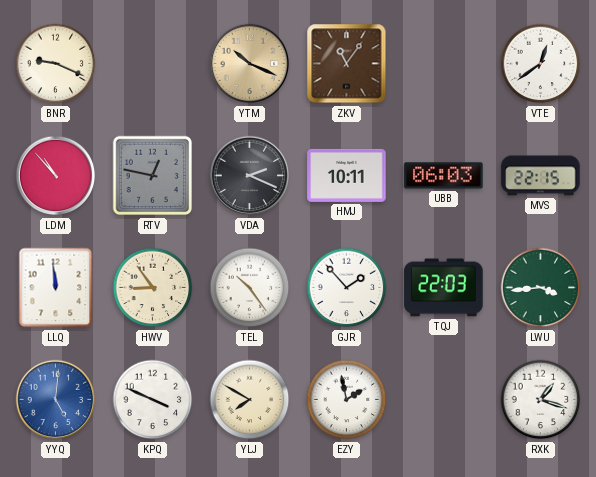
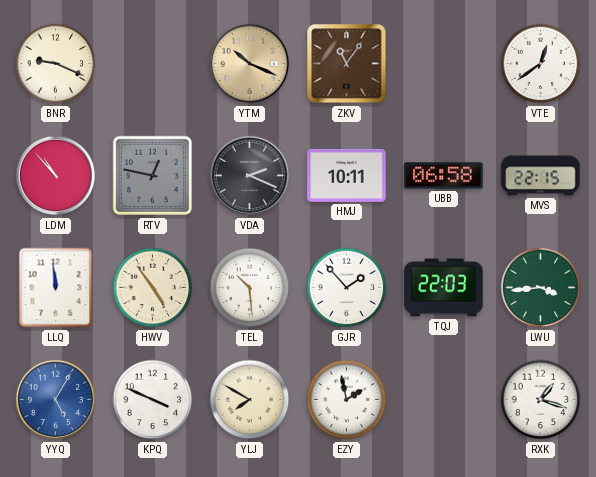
UBB: 06:03 -> 06:58
HWV: 8:54 -> 4:54
TEL: 10:24 -> 10:29
YYQ: 5:01 -> 5:05
